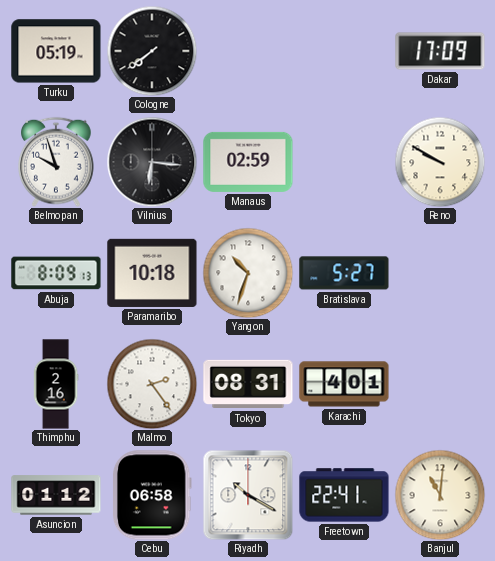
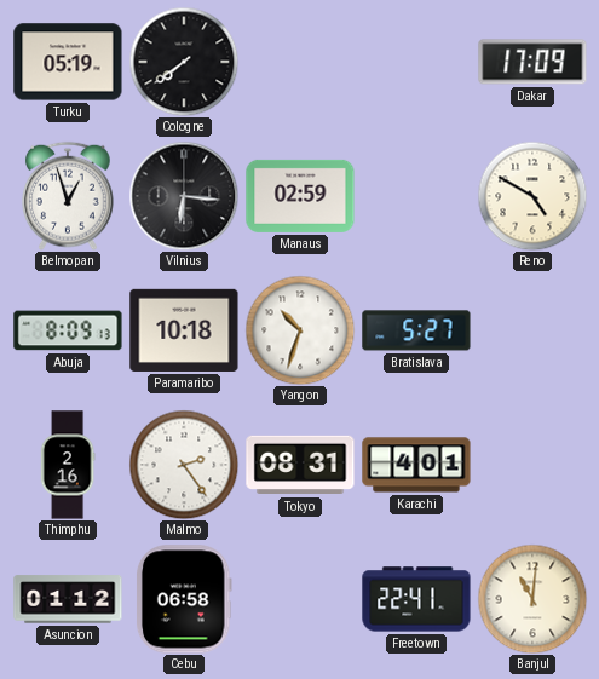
Belmopan: 9:57 -> 12:57
Reno: 9:50 -> 4:50
Riyadh: 10:20 -> none
